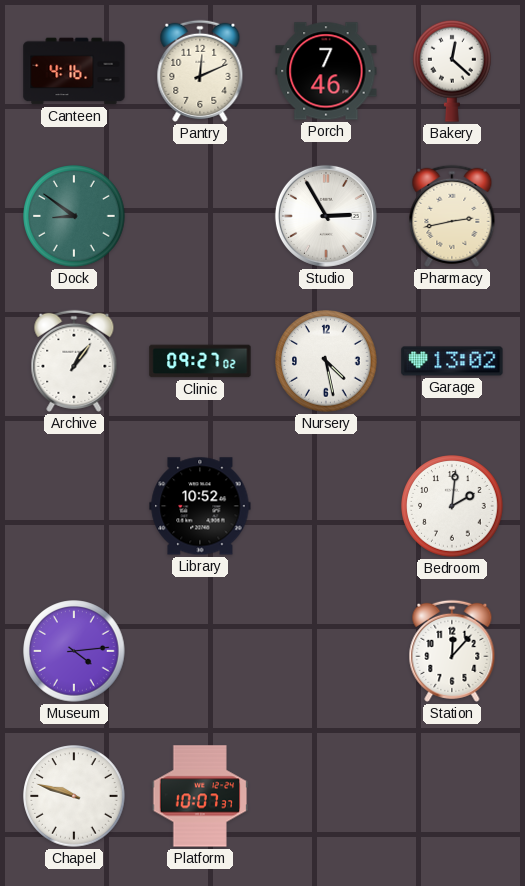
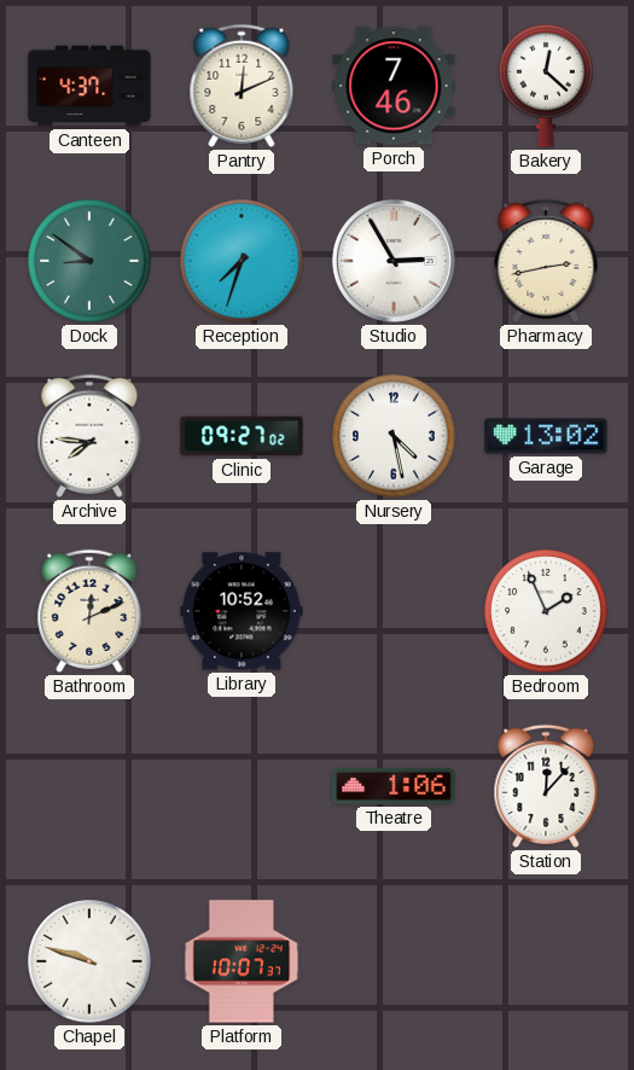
Canteen: 4:16 -> 4:37
Reception: none -> 7:33
Archive: 1:06 -> 7:46
Bathroom: none -> 12:11
Bedroom: 2:01 -> 1:56
Museum: 4:14 -> none
Theatre: none -> 1:06
